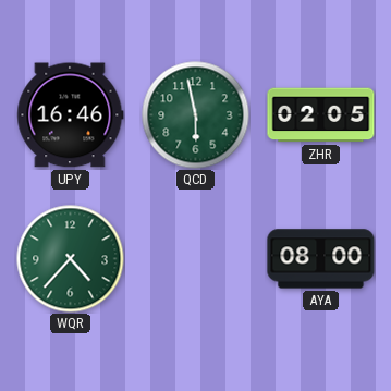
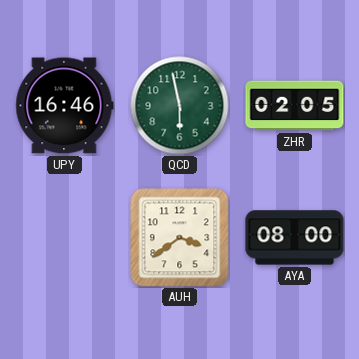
WQR: 4:37 -> none
AUH: none -> 3:39
